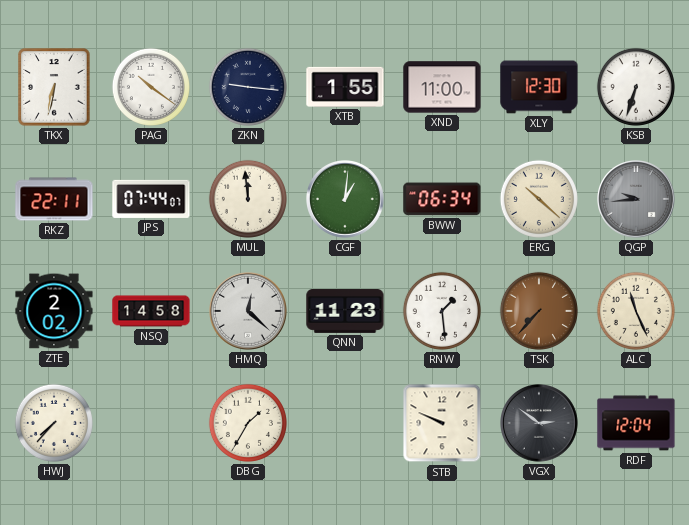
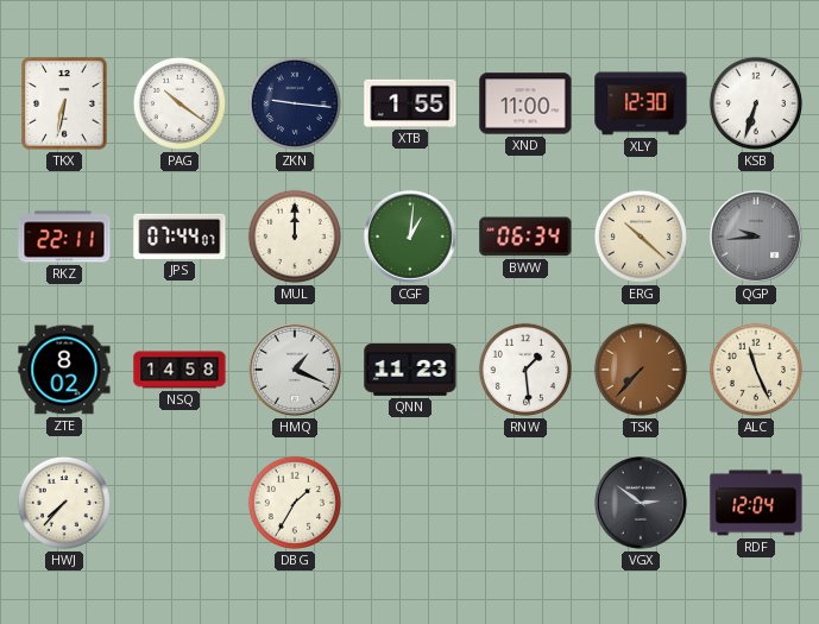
MUL: 11:59 -> 12:00
ZTE: 2:02 -> 8:02
HMQ: 12:22 -> 1:19
STB: 9:49 -> none
